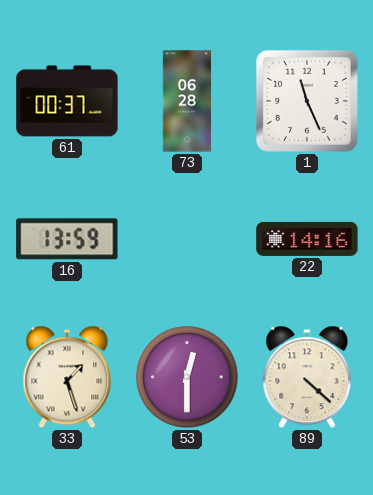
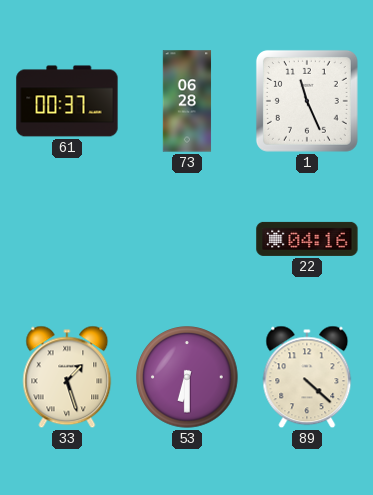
16: 13:59 -> none
22: 14:16 -> 04:16
53: 12:30 -> 6:30
